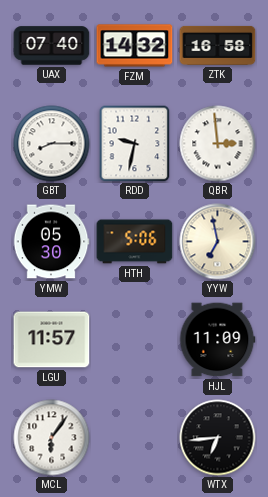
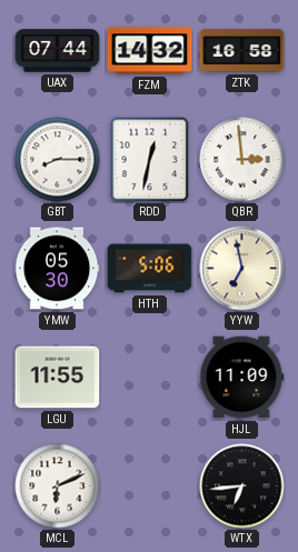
UAX: 07:40 -> 07:44
RDD: 9:32 -> 12:32
LGU: 11:57 -> 11:55
MCL: 6:06 -> 6:11
